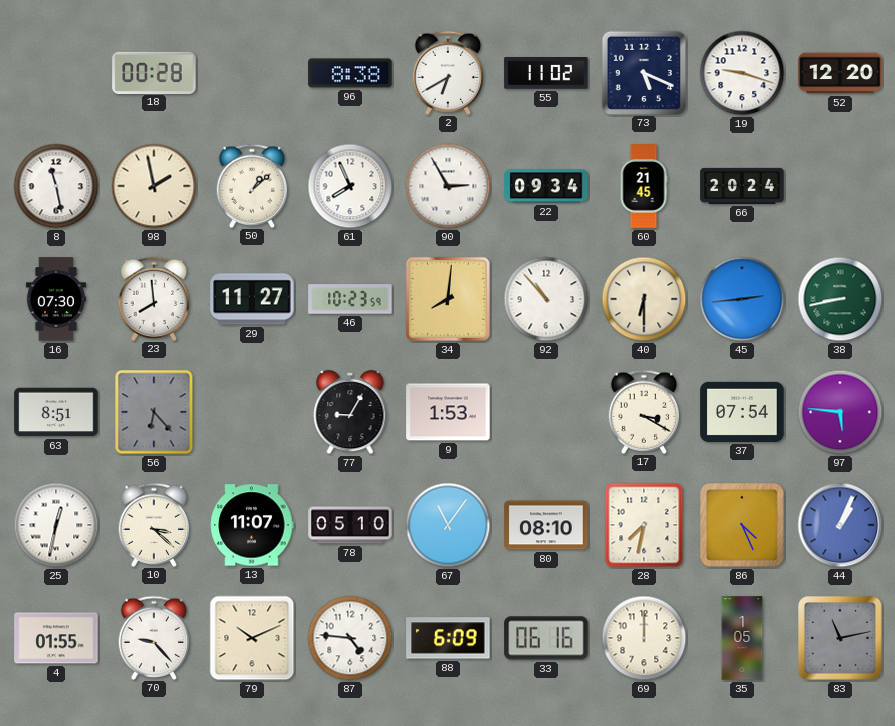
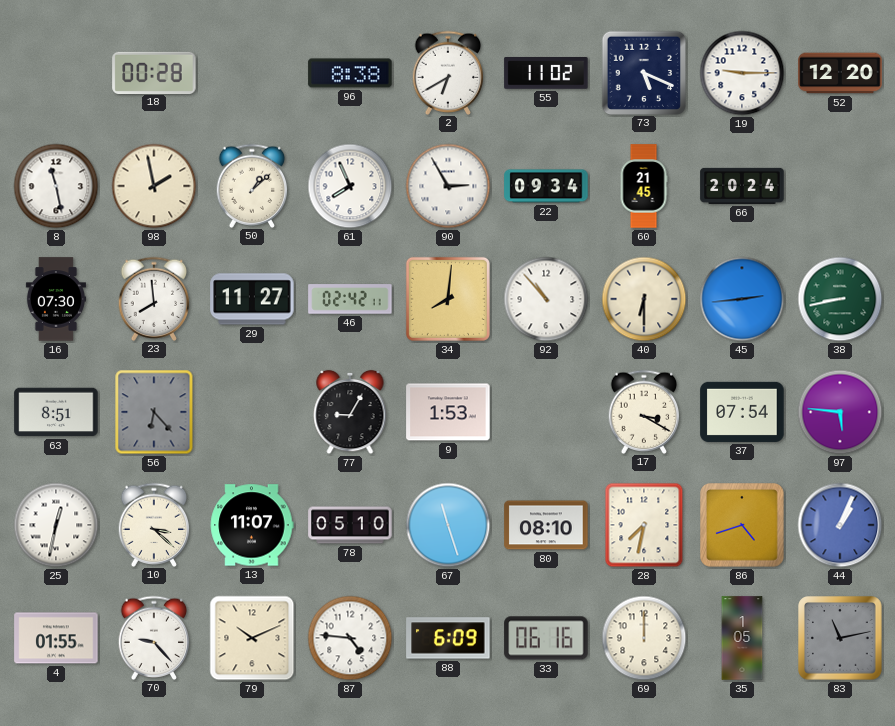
19: 9:18 -> 9:15
46: 10:23 -> 02:42
67: 11:06 -> 11:27
86: 4:26 -> 4:42
